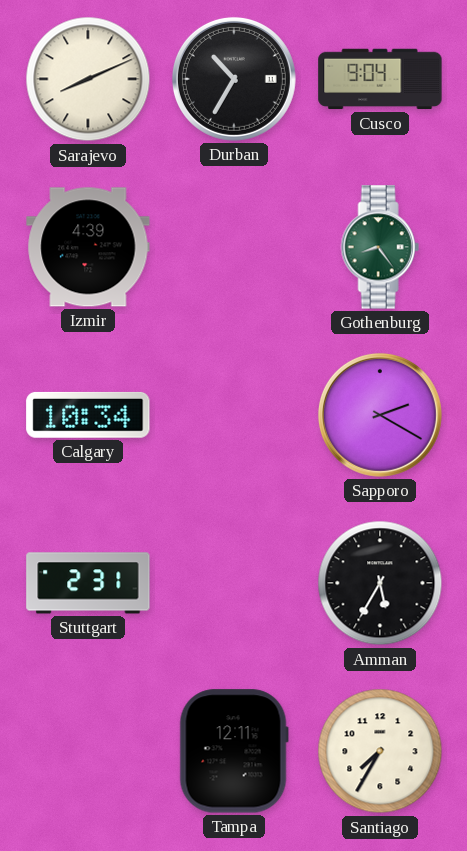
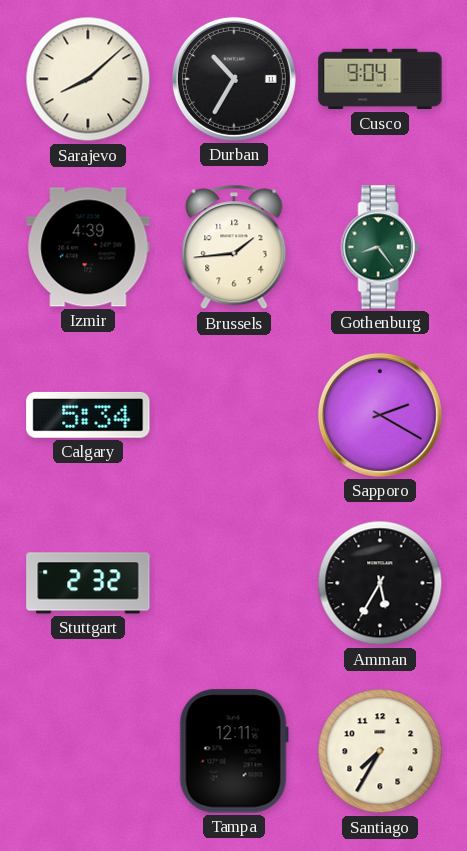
Sarajevo: 8:11 -> 8:08
Brussels: none -> 1:44
Calgary: 10:34 -> 5:34
Stuttgart: 2:31 -> 2:32
